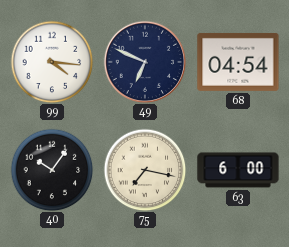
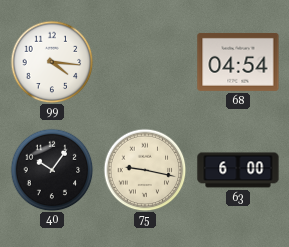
49: 6:49 -> none
75: 7:17 -> 9:17
